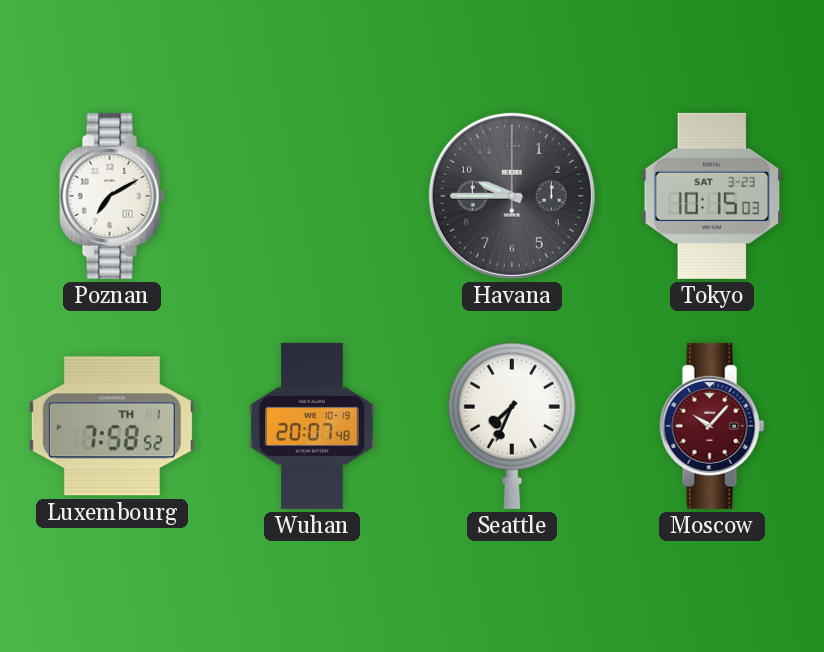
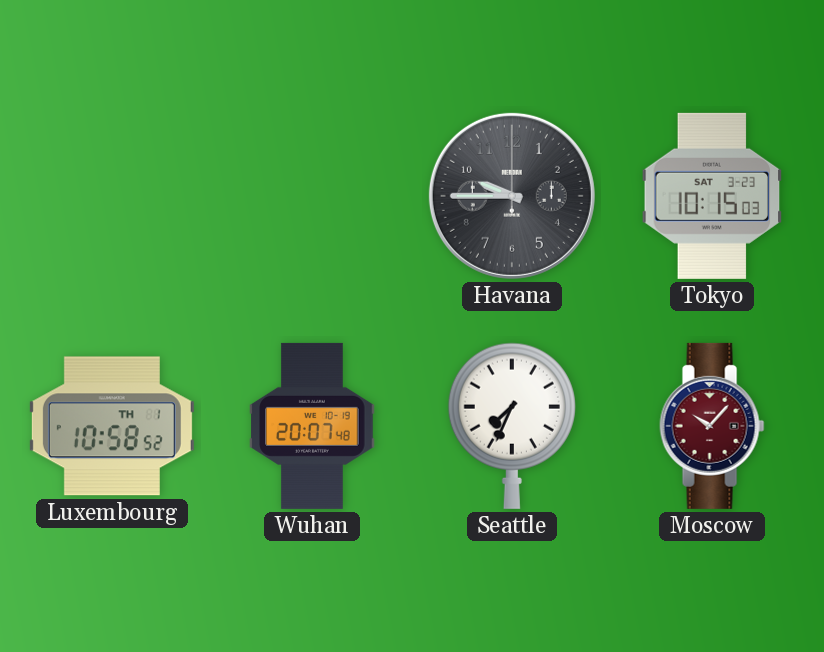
Poznan: 7:10 -> none
Luxembourg: 7:58 -> 10:58
